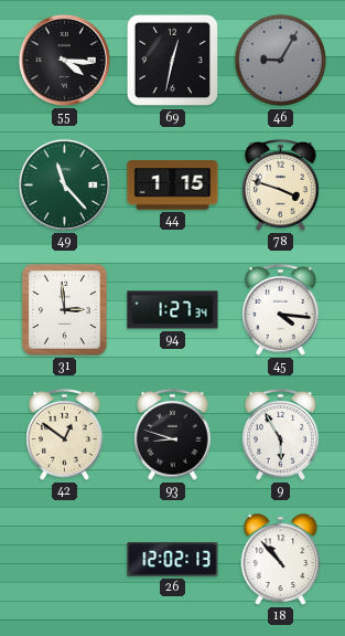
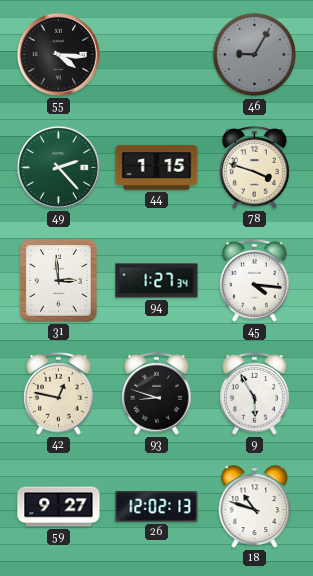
69: 12:32 -> none
49: 11:23 -> 2:23
42: 12:51 -> 12:47
59: none -> 9:27
18: 10:53 -> 10:48
